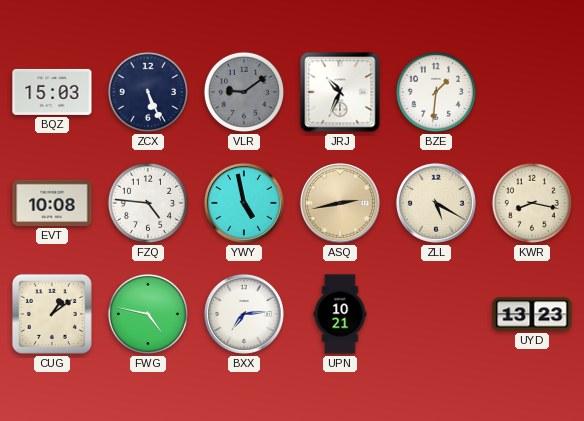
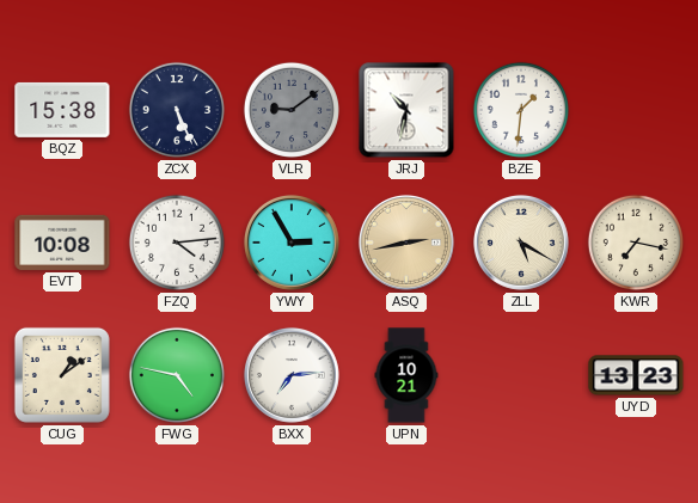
BQZ: 15:03 -> 15:38
JRJ: 10:34 -> 10:32
FZQ: 4:46 -> 4:14
YWY: 4:58 -> 2:55
KWR: 8:17 -> 7:17
